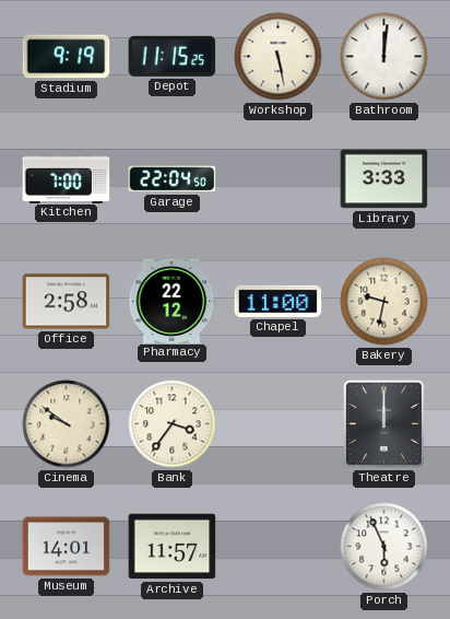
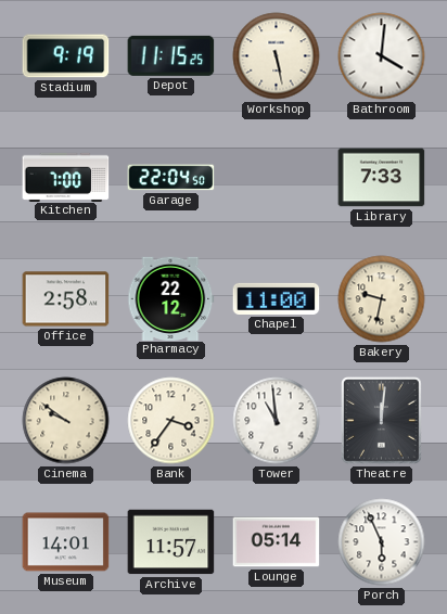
Bathroom: 12:01 -> 4:01
Library: 3:33 -> 7:33
Tower: none -> 10:59
Theatre: 12:00 -> 12:01
Lounge: none -> 05:14
